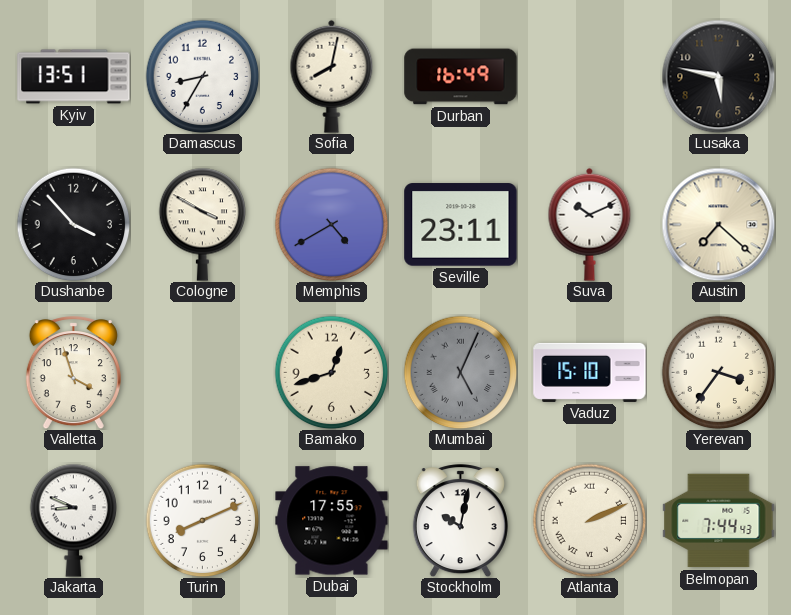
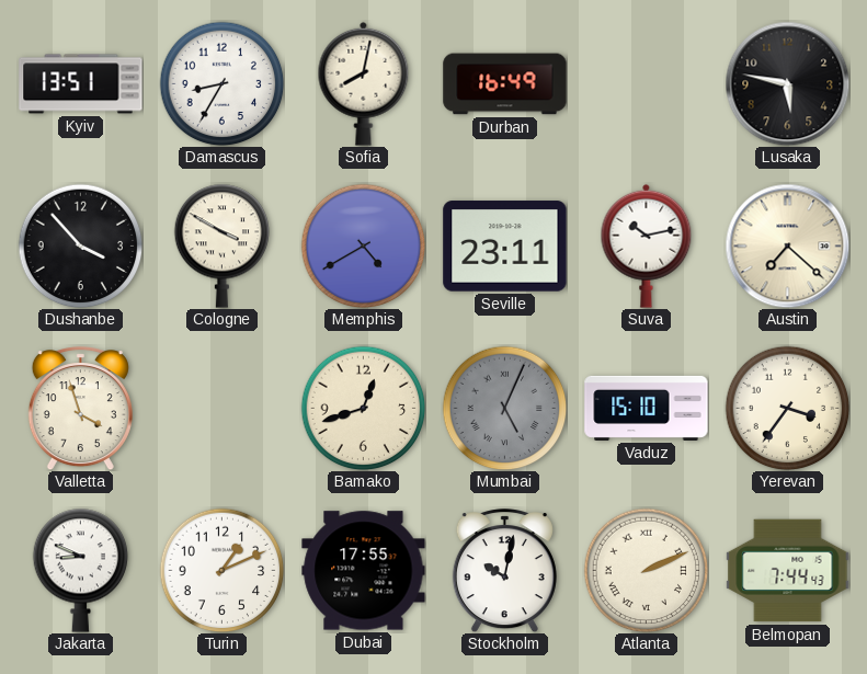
Suva: 10:11 -> 10:13
Turin: 8:11 -> 1:11
